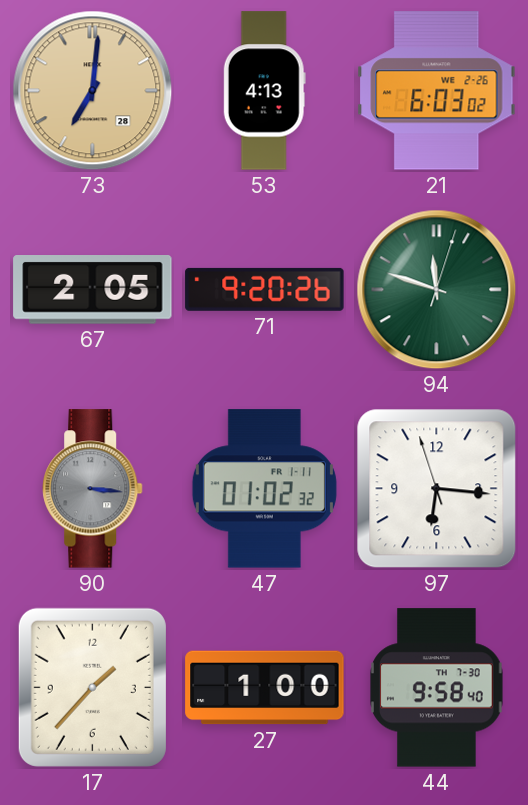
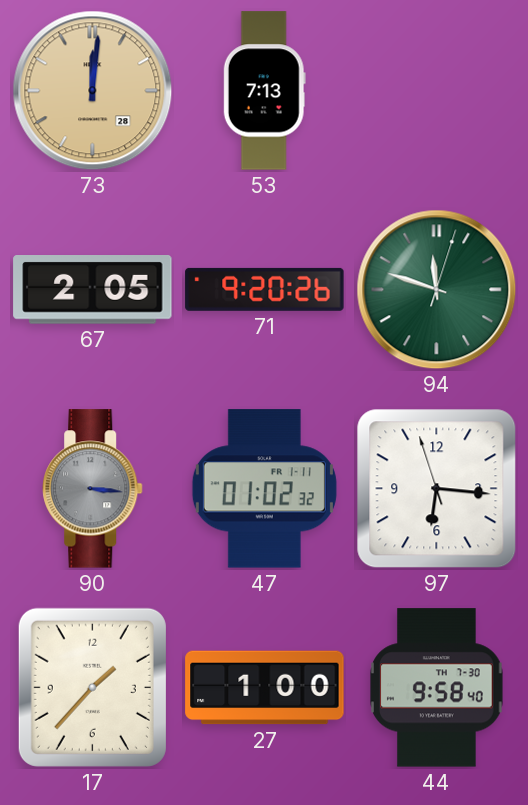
73: 7:01 -> 12:01
53: 4:13 -> 7:13
21: 6:03 -> none
